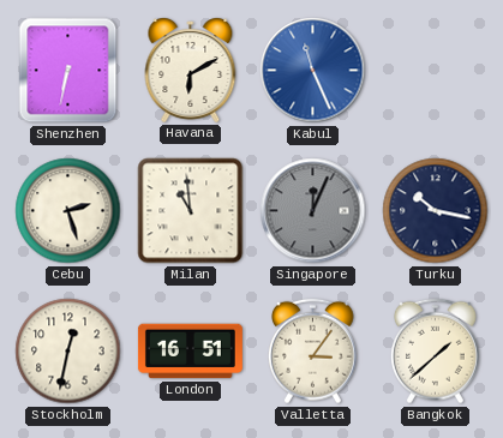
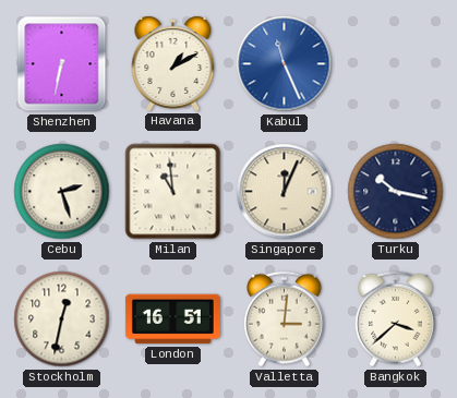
Havana: 6:10 -> 1:10
Singapore dial: grey -> cream
Valletta: 3:06 -> 3:01
Bangkok: 1:38 -> 3:38
